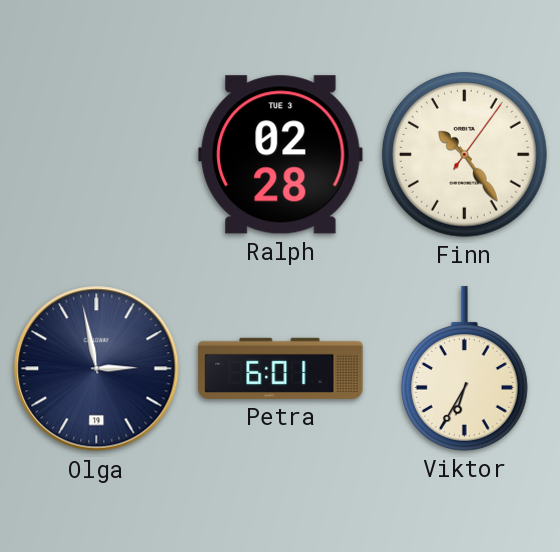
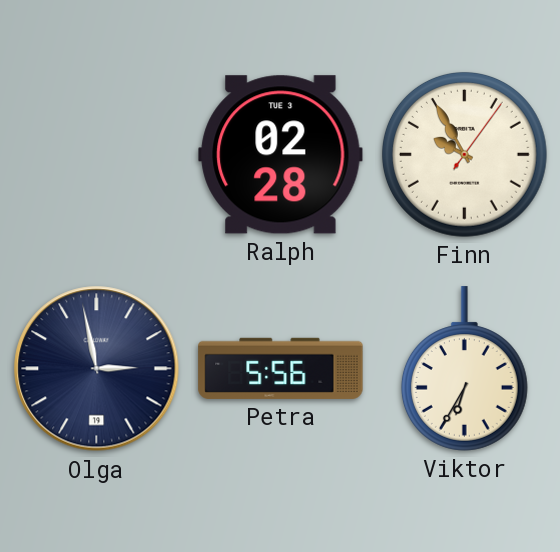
Finn: 10:24 -> 9:55
Petra: 6:01 -> 5:56
